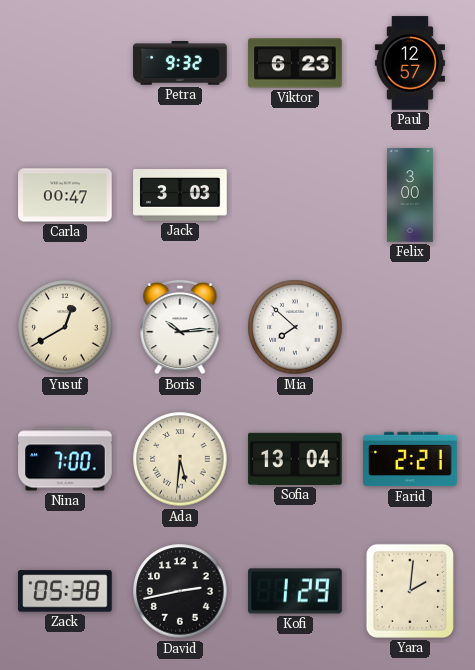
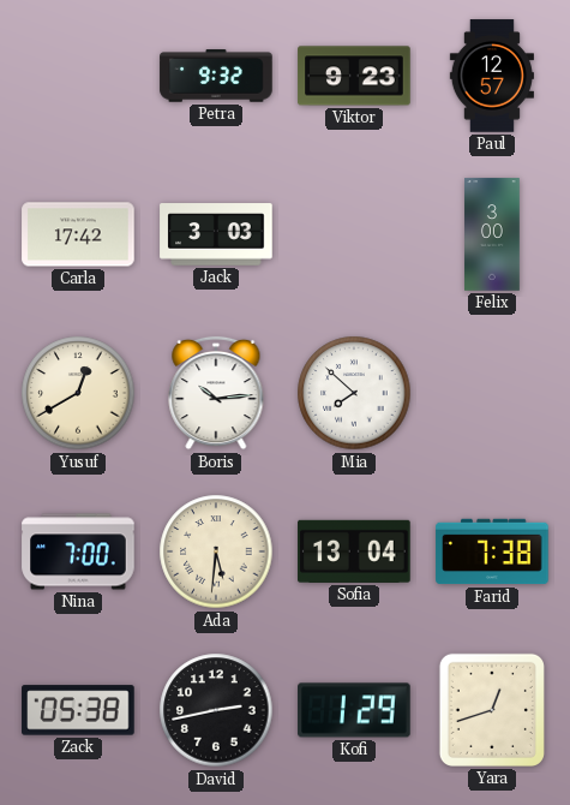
Viktor: 6:23 -> 9:23
Carla: 00:47 -> 17:42
Farid: 2:21 -> 7:38
Yara: 2:01 -> 12:42
